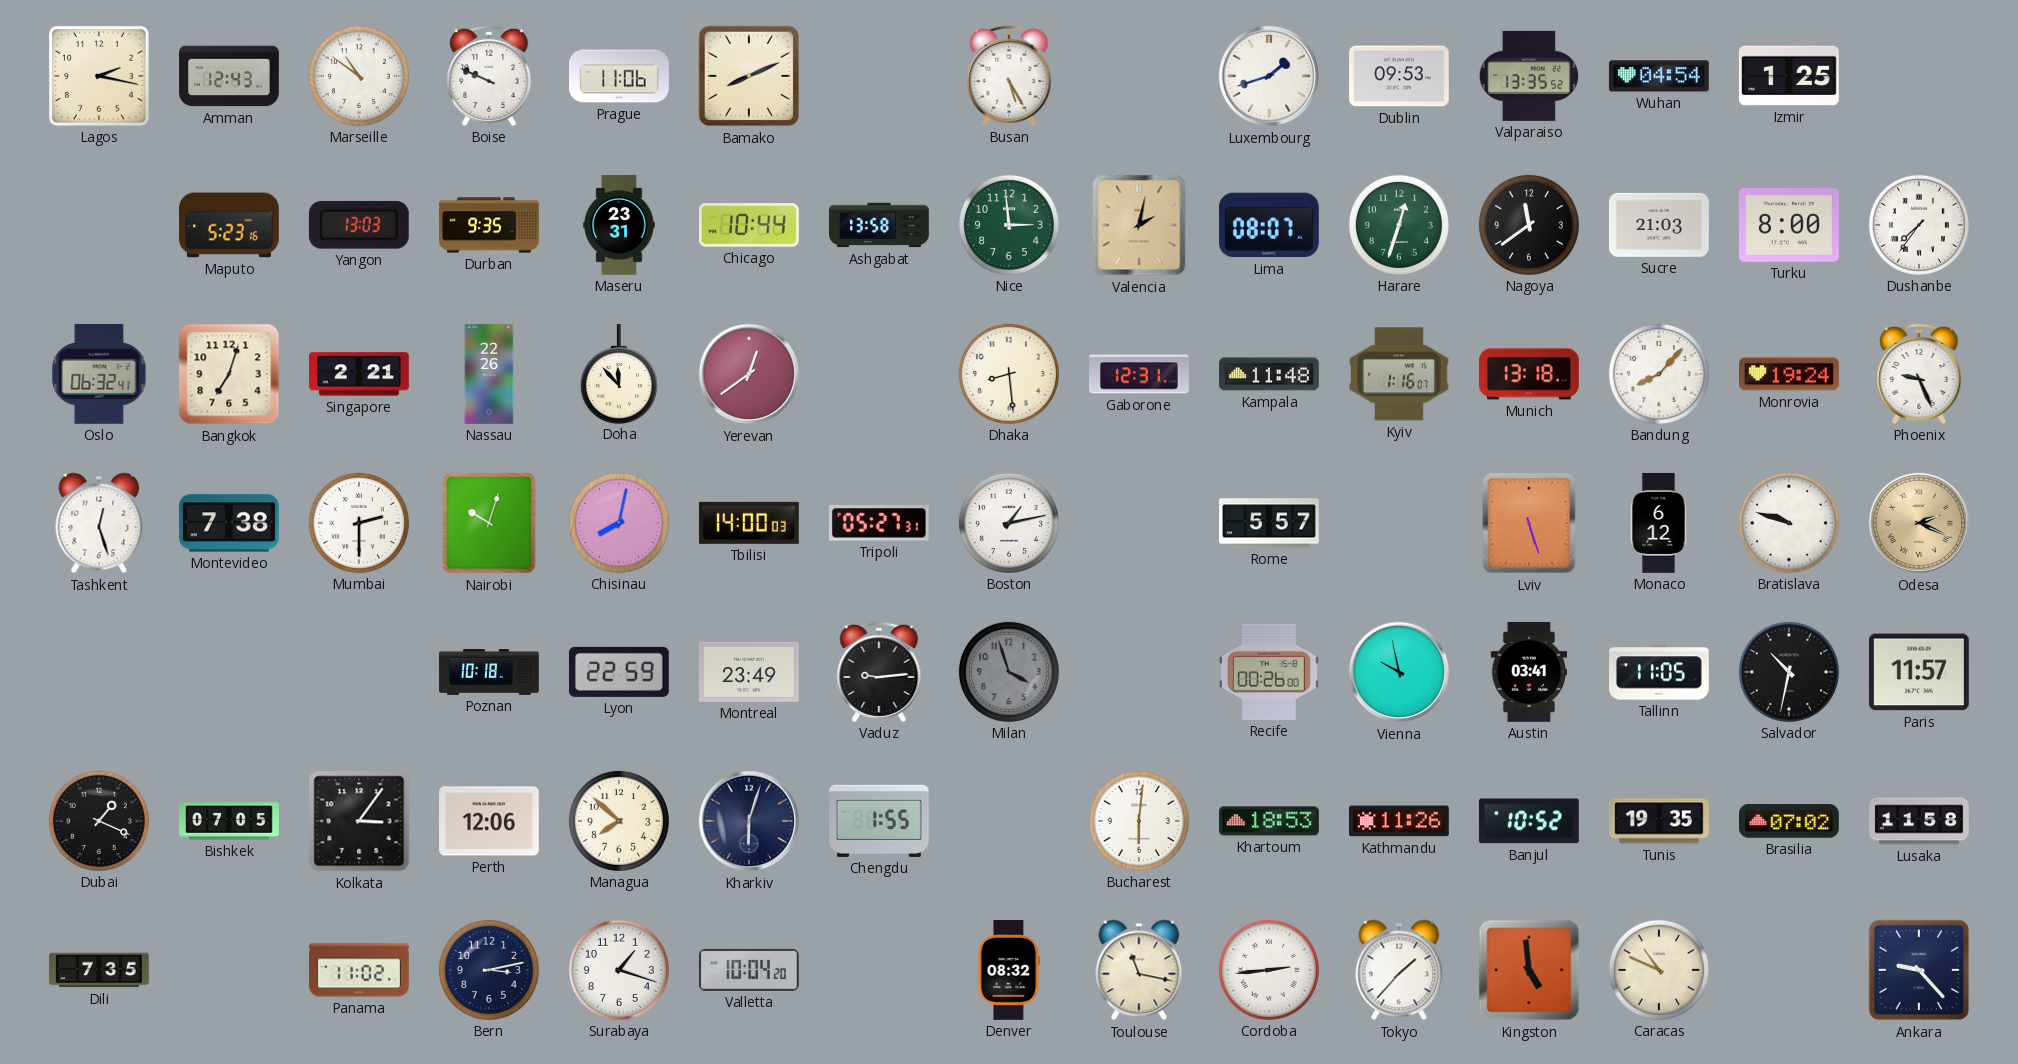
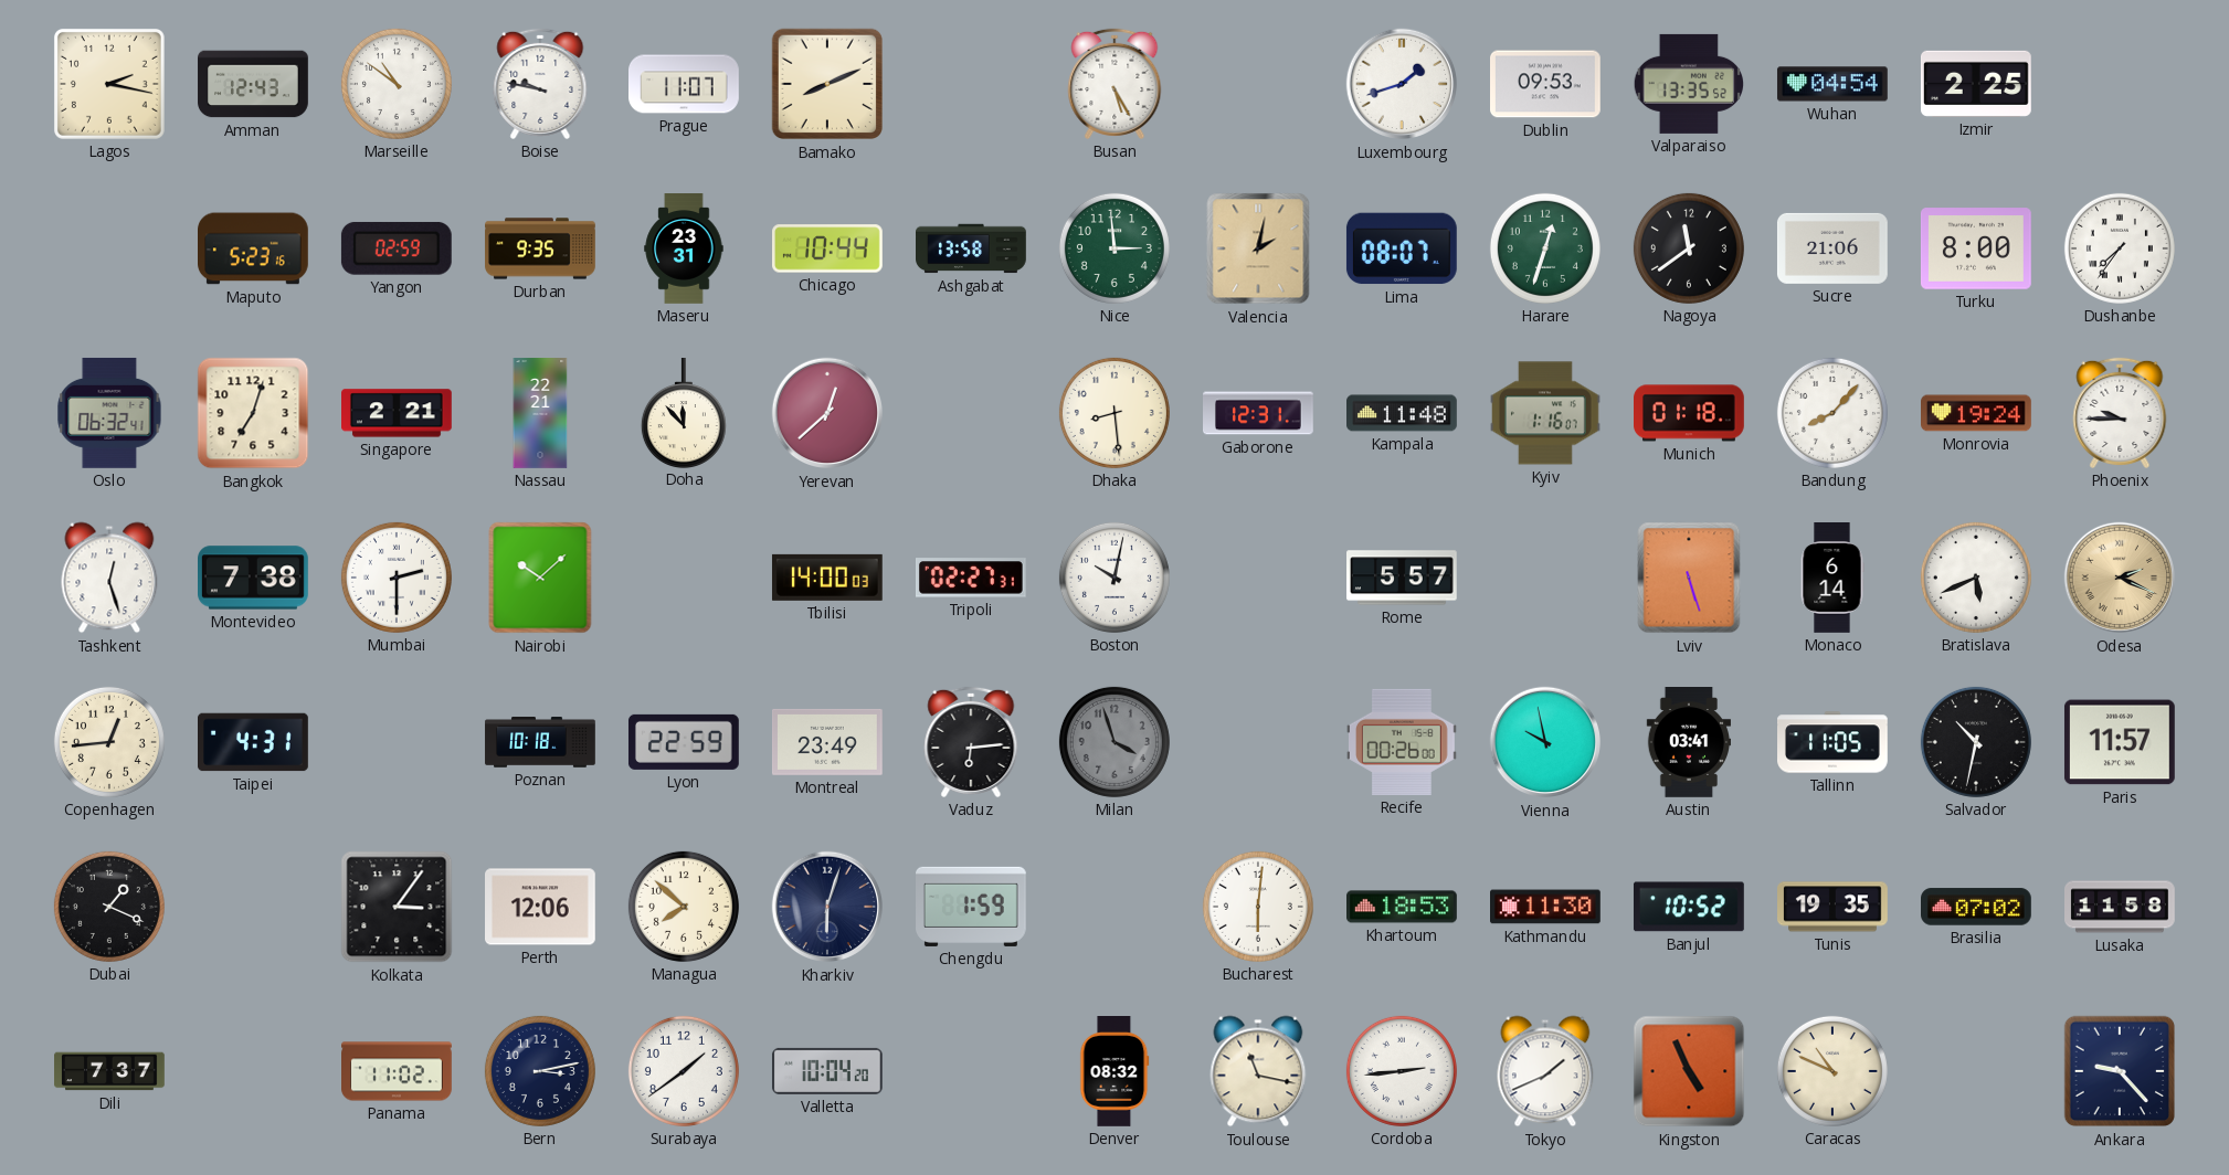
Boise: 9:49 -> 9:47
Prague: 11:06 -> 11:07
Izmir: 1:25 -> 2:25
Yangon: 13:03 -> 02:59
Sucre: 21:03 -> 21:06
Nassau: 22:26 -> 22:21
Yerevan: 12:39 -> 12:38
Munich: 13:18 -> 01:18
Phoenix: 9:26 -> 9:45
Nairobi: 10:03 -> 10:08
Chisinau: 8:02 -> none
Tripoli: 05:27 -> 02:27
Boston: 1:13 -> 10:02
Monaco: 6:12 -> 6:14
Bratislava: 9:48 -> 5:41
Copenhagen: none -> 12:44
Taipei: none -> 4:31
Vaduz: 9:14 -> 6:14
Bishkek: 07:05 -> none
Chengdu: 1:55 -> 1:59
Kathmandu: 11:26 -> 11:30
Dili: 7:35 -> 7:37
Surabaya: 1:18 -> 1:39
Tokyo: 1:37 -> 1:41
Kingston: 4:59 -> 4:56
